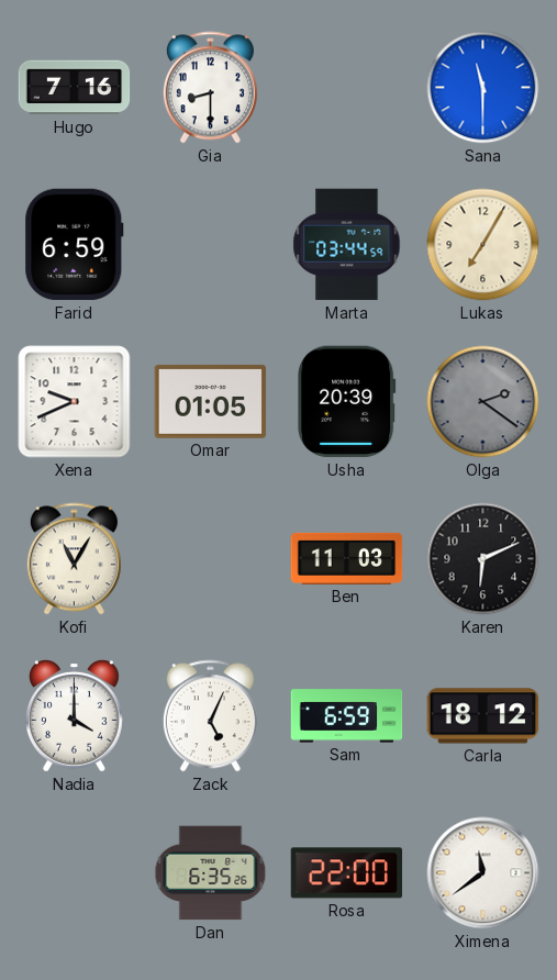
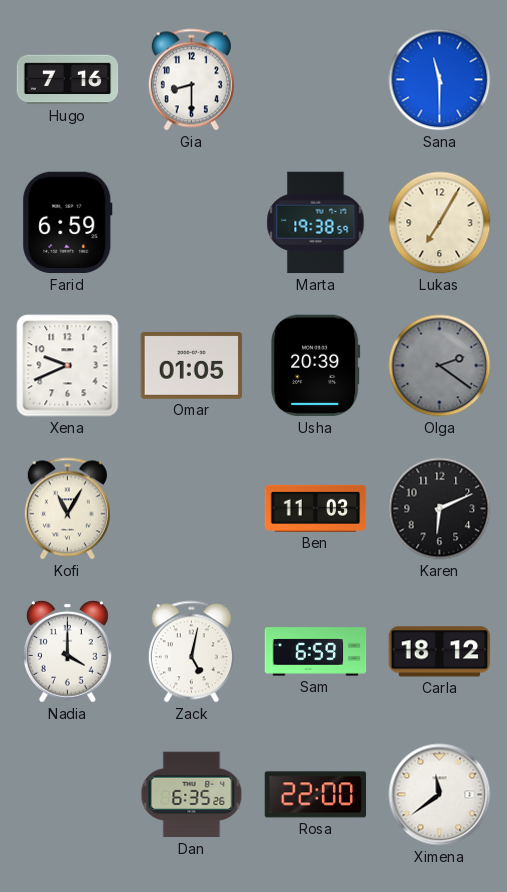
Marta: 03:44 -> 19:38
Zack: 5:04 -> 5:02
